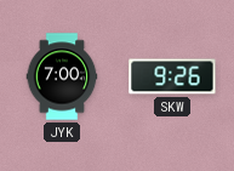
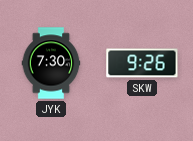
JYK: 7:00 -> 7:30
